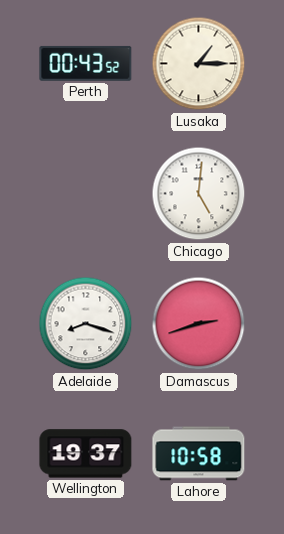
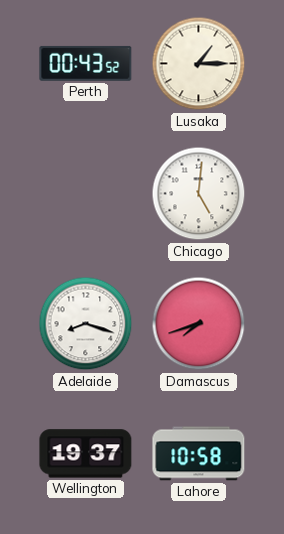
Damascus: 2:42 -> 7:42
